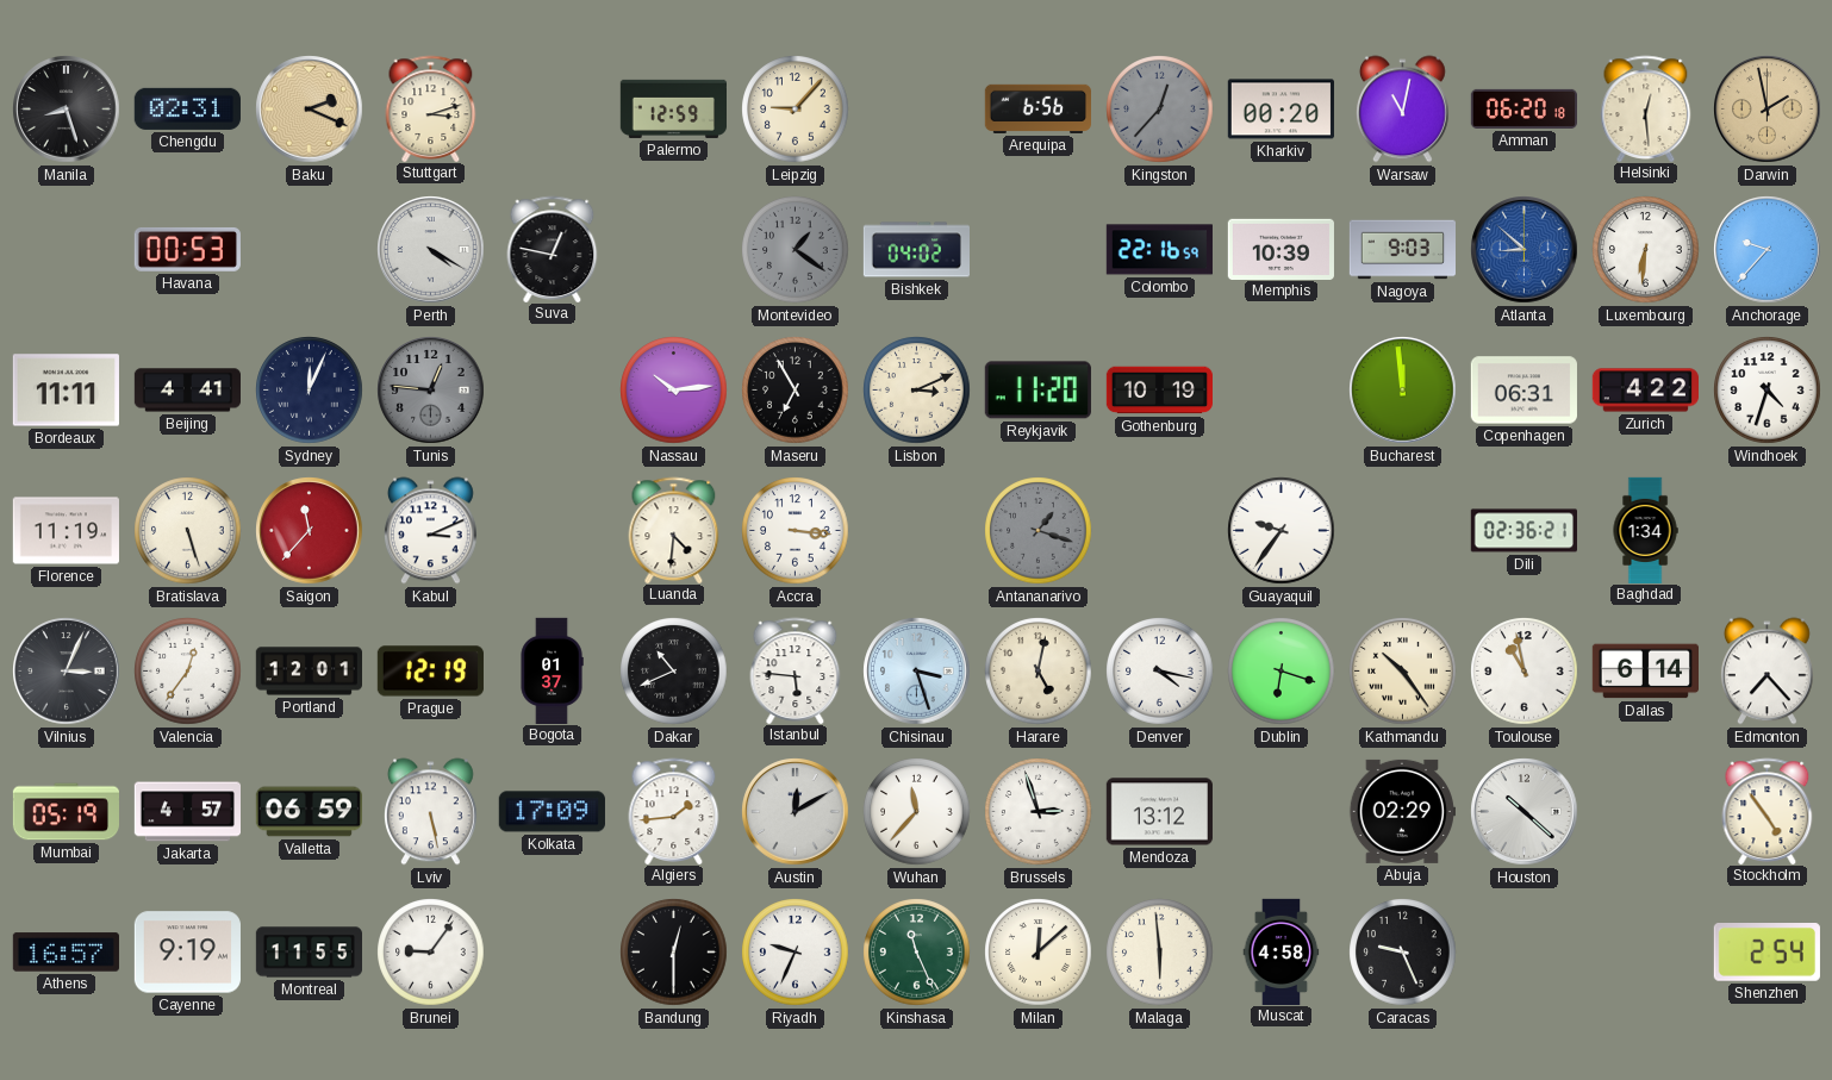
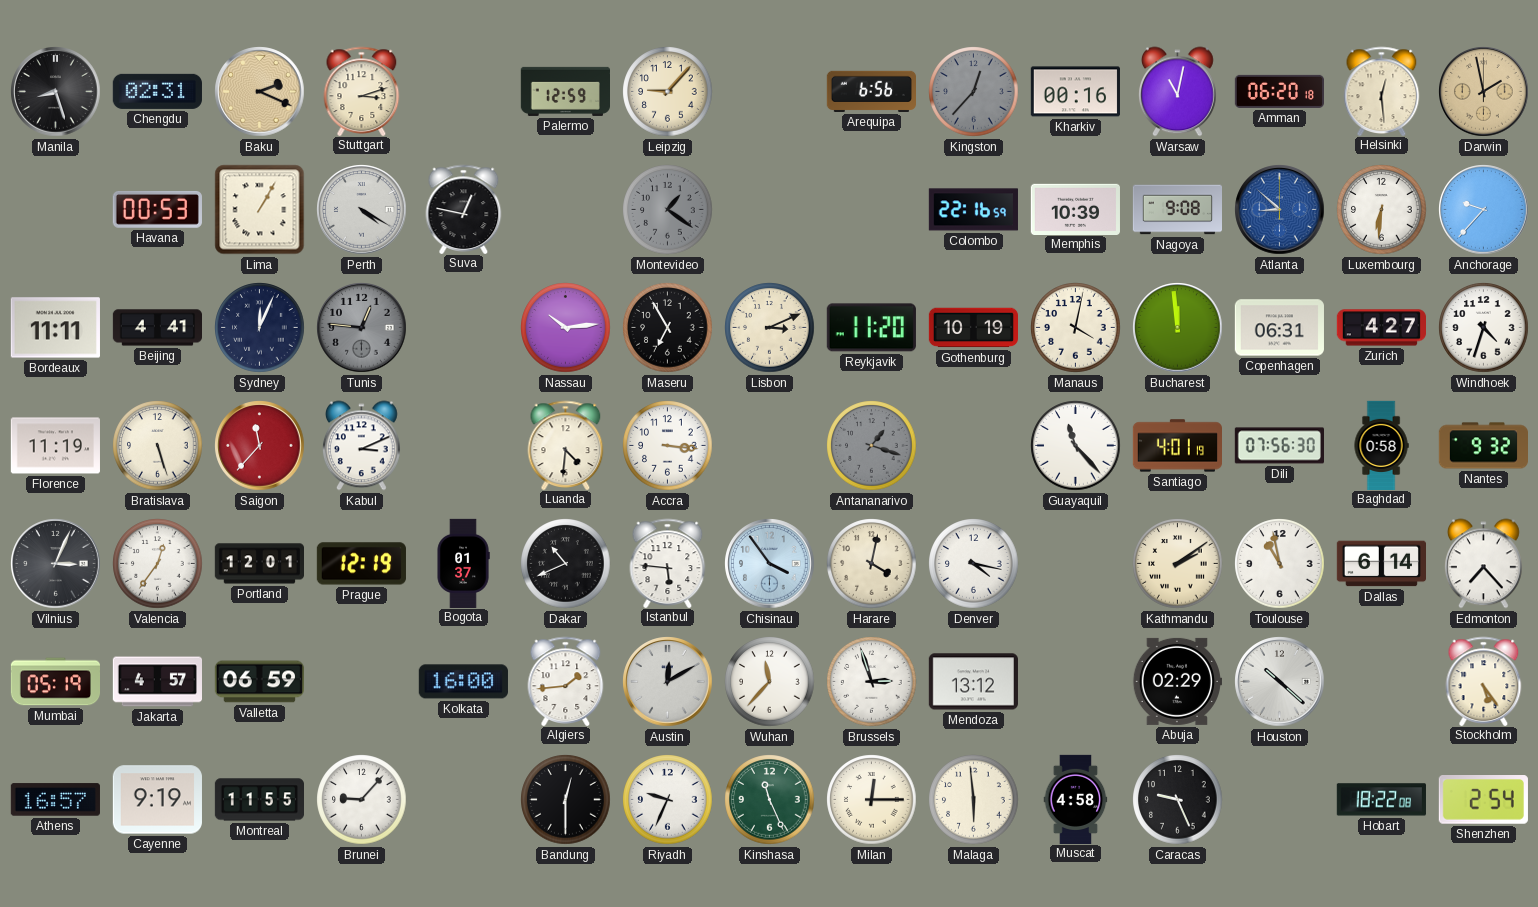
Kharkiv: 00:20 -> 00:16
Lima: none -> 1:05
Bishkek: 04:02 -> none
Nagoya: 9:03 -> 9:08
Manaus: none -> 4:02
Zurich: 4:22 -> 4:27
Guayaquil: 9:36 -> 11:23
Santiago: none -> 4:01
Dili: 02:36 -> 07:56
Baghdad: 1:34 -> 0:58
Nantes: none -> 9:32
Chisinau: 3:27 -> 3:54
Harare: 5:02 -> 4:02
Dublin: 6:18 -> none
Kathmandu: 10:24 -> 2:09
Lviv: 5:28 -> none
Kolkata: 17:09 -> 16:00
Stockholm: 4:54 -> 5:24
Brunei: 9:06 -> 9:07
Milan: 12:08 -> 12:15
Hobart: none -> 18:22
